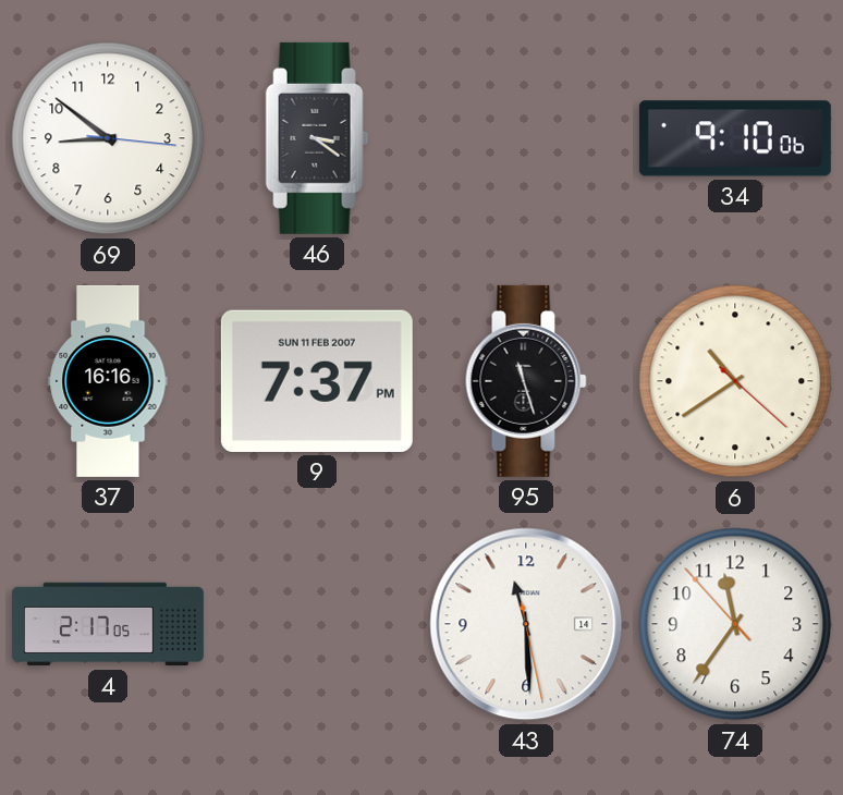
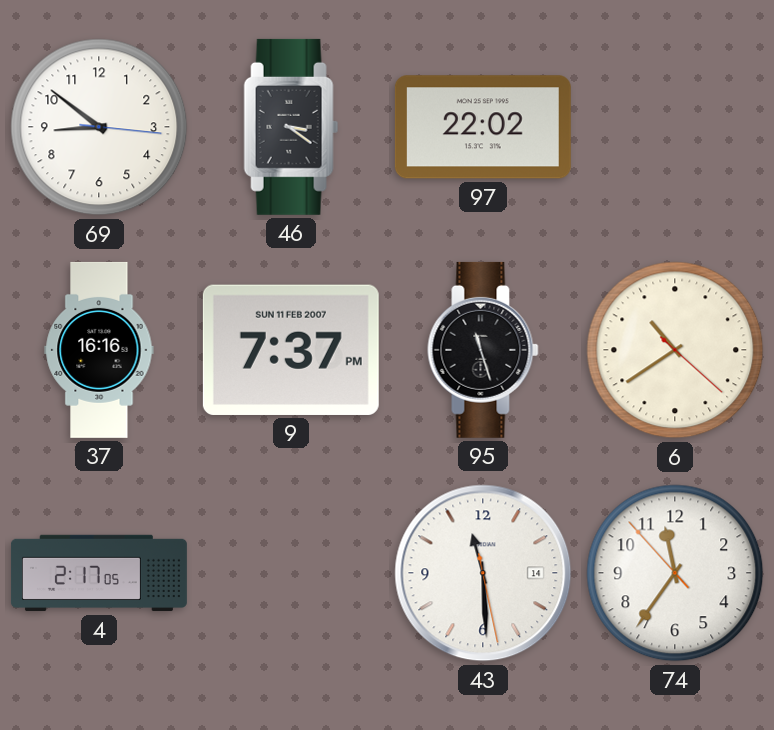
97: none -> 22:02
34: 9:10 -> none
